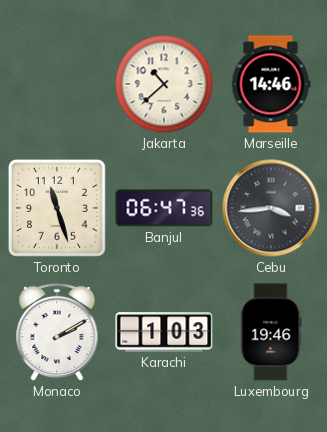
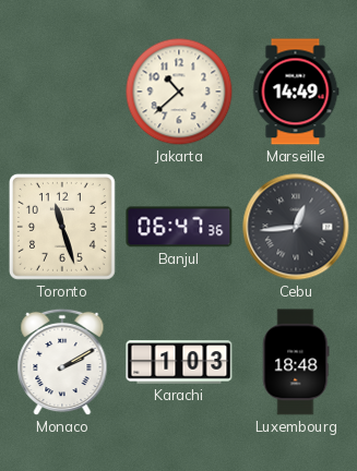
Marseille: 14:46 -> 14:49
Cebu: 3:44 -> 12:44
Luxembourg: 19:46 -> 18:48
